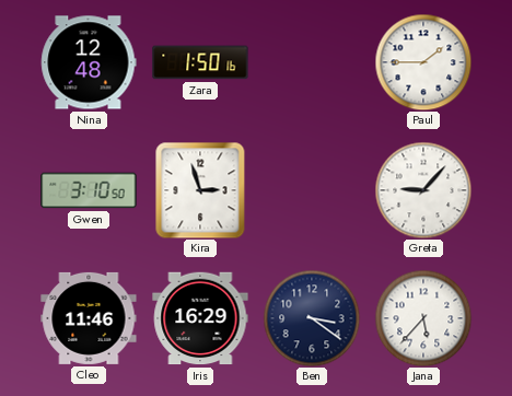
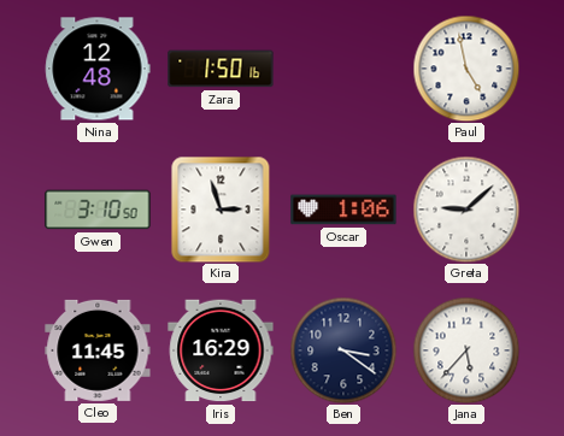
Paul: 1:45 -> 4:58
Oscar: none -> 1:06
Greta: 9:07 -> 9:08
Cleo: 11:46 -> 11:45
